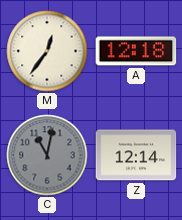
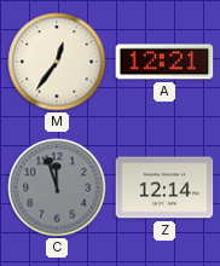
A: 12:18 -> 12:21
C: 11:02 -> 11:57
